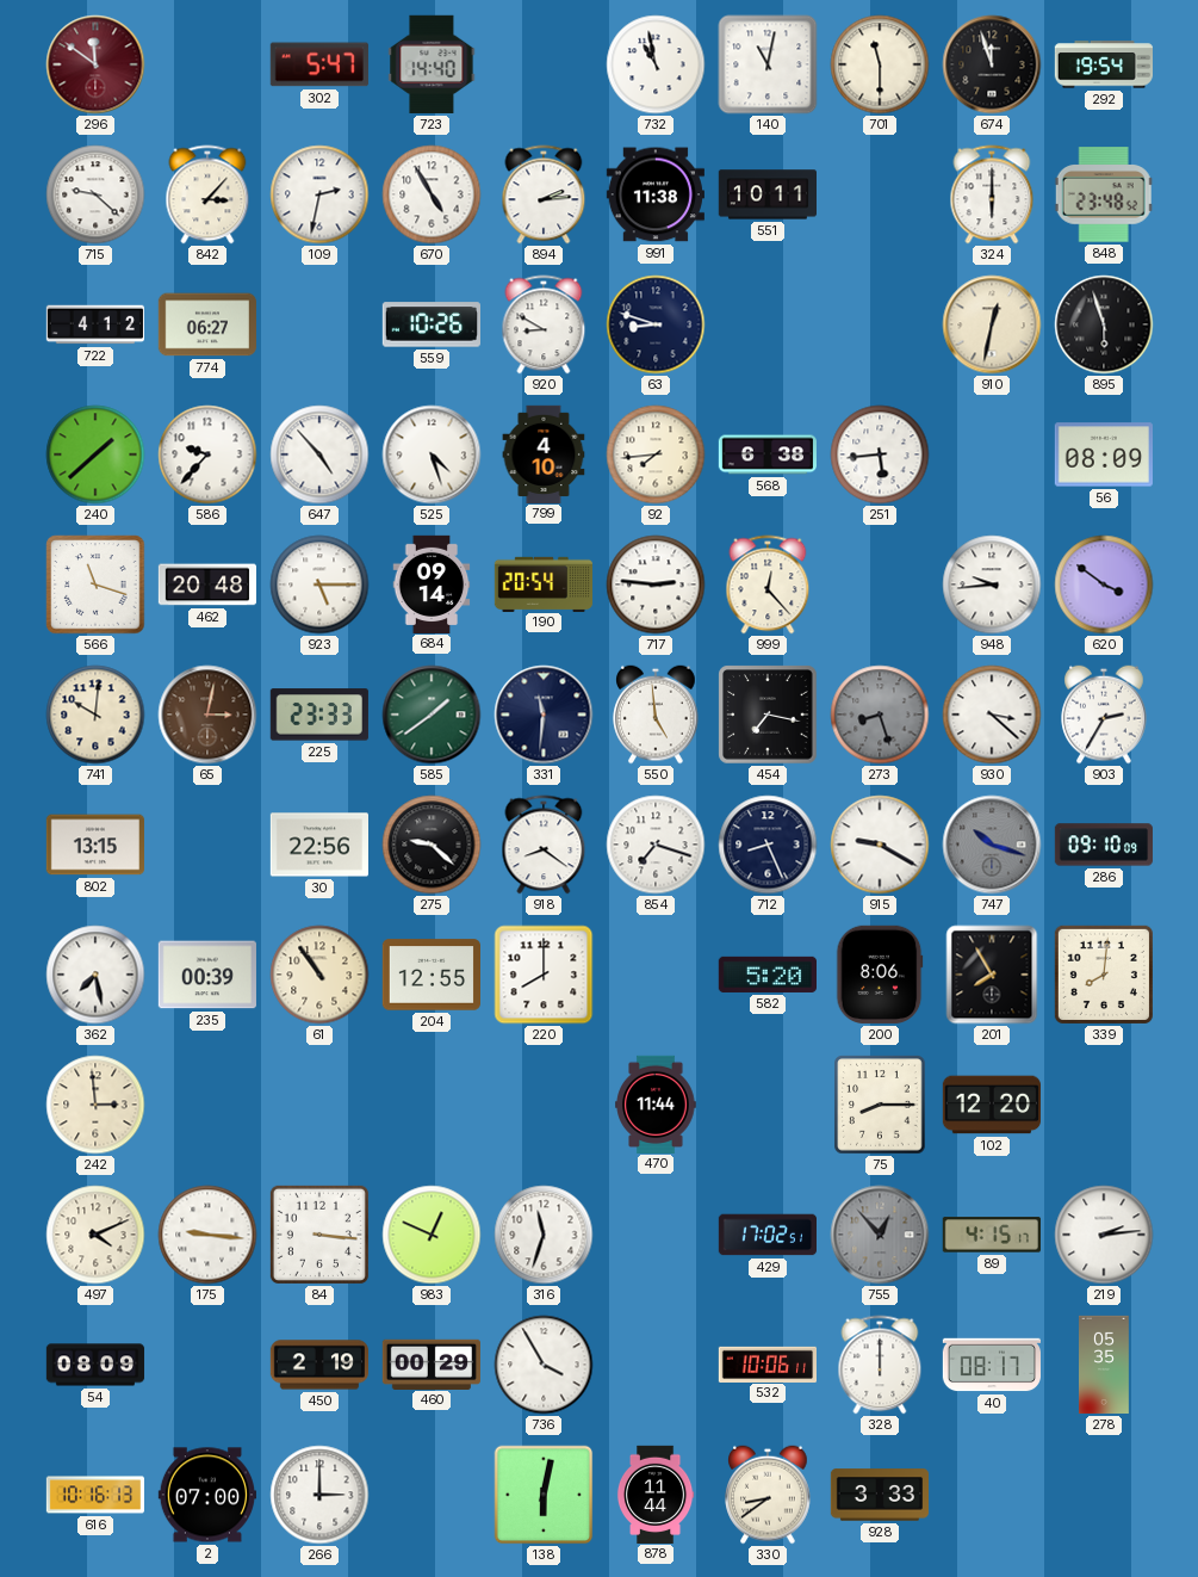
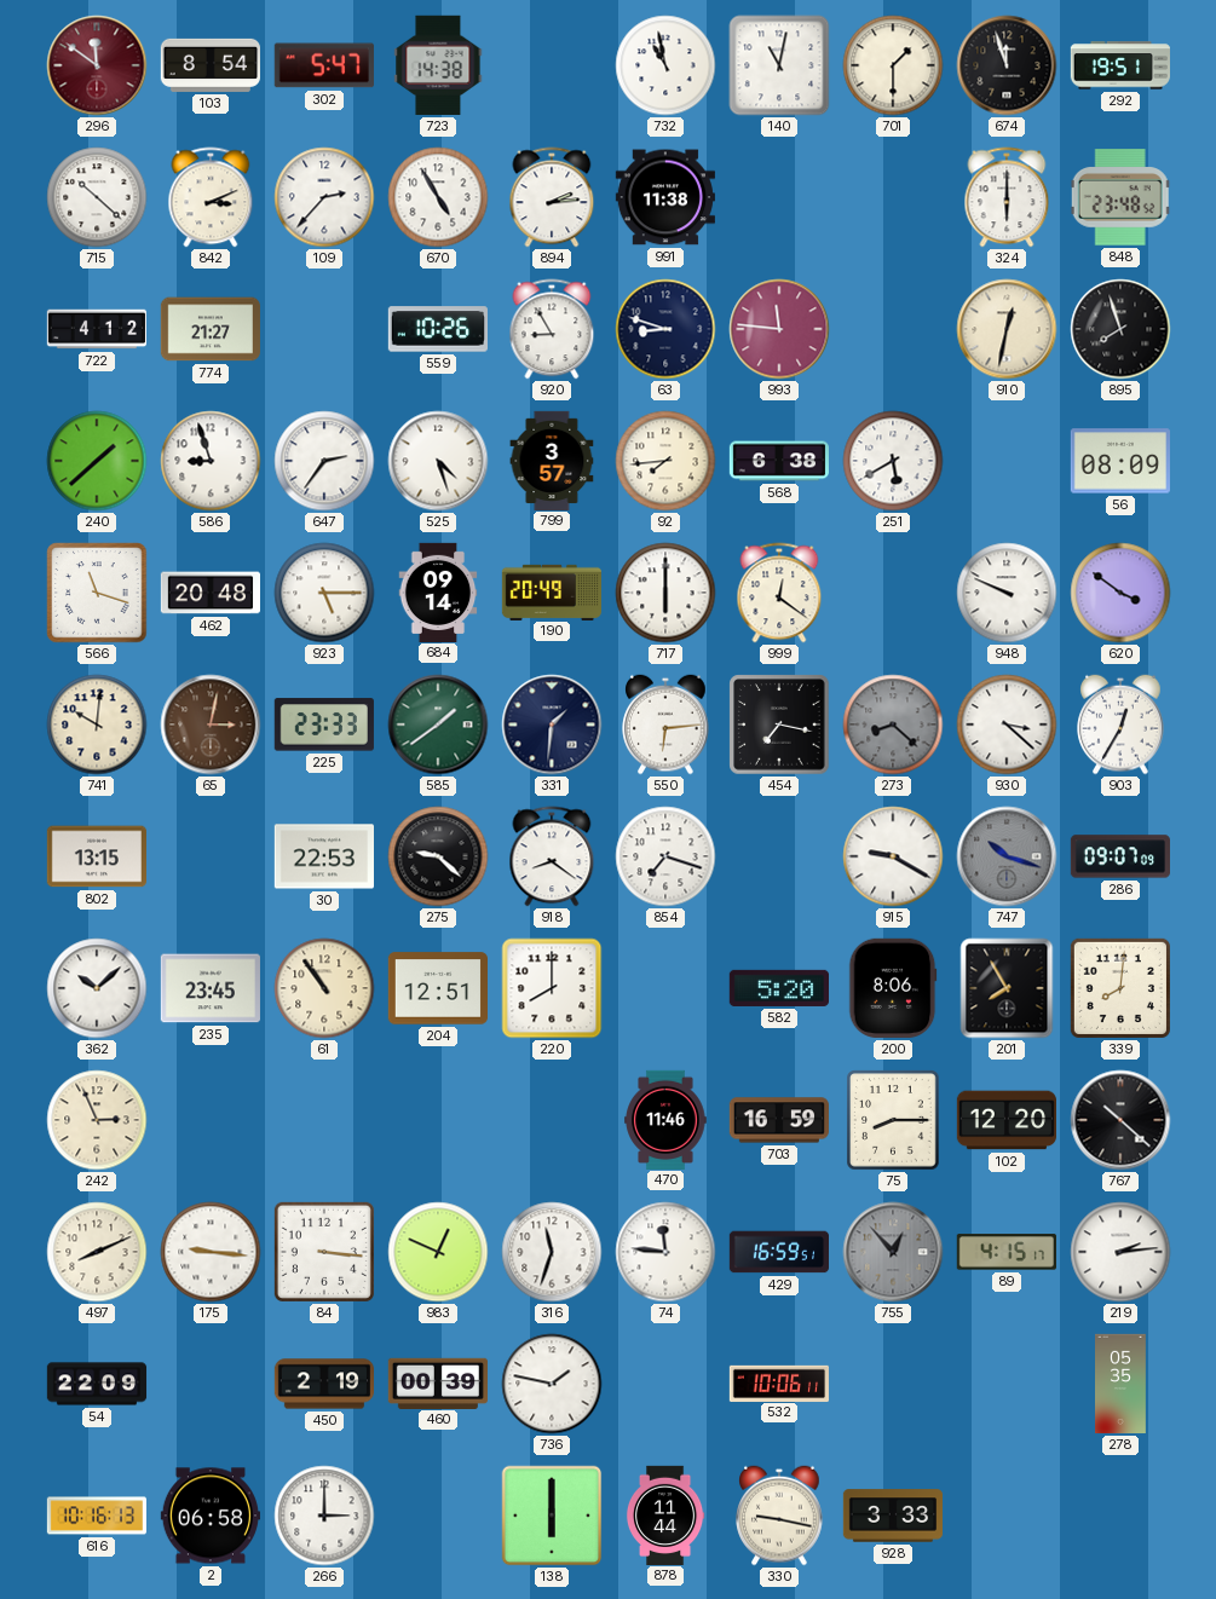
103: none -> 8:54
723: 14:40 -> 14:38
701: 11:30 -> 1:30
292: 19:54 -> 19:51
715: 9:22 -> 10:22
842: 3:07 -> 3:11
109: 2:32 -> 2:37
551: 10:11 -> none
774: 06:27 -> 21:27
920: 8:50 -> 8:55
993: none -> 11:46
895: 5:57 -> 7:57
586: 9:37 -> 8:57
647: 4:53 -> 2:36
799: 4:10 -> 3:57
251: 5:44 -> 5:40
190: 20:54 -> 20:49
717: 2:46 -> 6:00
999: 12:23 -> 12:21
948: 9:44 -> 9:49
331: 11:31 -> 1:31
550: 4:59 -> 6:14
273: 8:27 -> 8:22
903: 2:35 -> 12:35
30: 22:56 -> 22:53
712: 8:26 -> none
286: 09:10 -> 09:07
362: 7:28 -> 10:08
235: 00:39 -> 23:45
204: 12:55 -> 12:51
242: 2:59 -> 2:56
470: 11:44 -> 11:46
703: none -> 16:59
767: none -> 10:22
497: 4:11 -> 8:11
74: none -> 11:46
429: 17:02 -> 16:59
54: 08:09 -> 22:09
460: 00:29 -> 00:39
736: 3:55 -> 1:47
328: 12:00 -> none
40: 08:17 -> none
2: 07:00 -> 06:58
138: 6:02 -> 6:00
330: 8:39 -> 9:17
